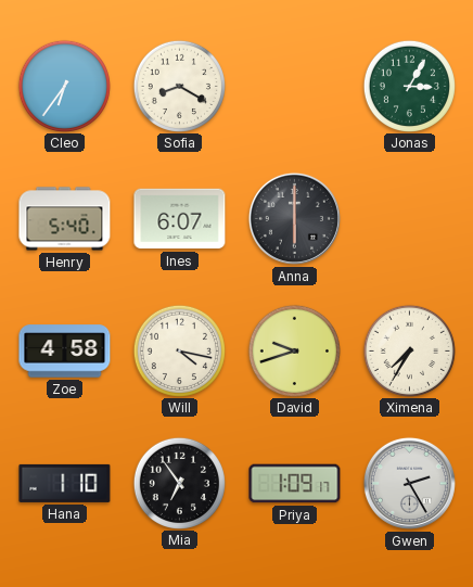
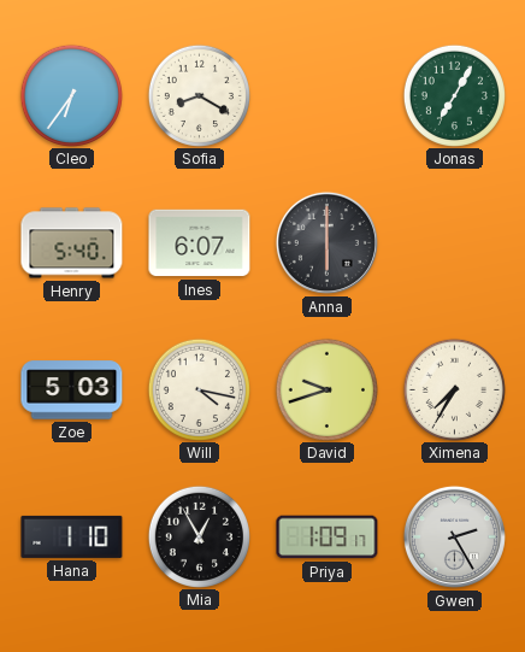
Jonas: 3:05 -> 7:05
Zoe: 4:58 -> 5:03
Mia: 6:54 -> 12:55
